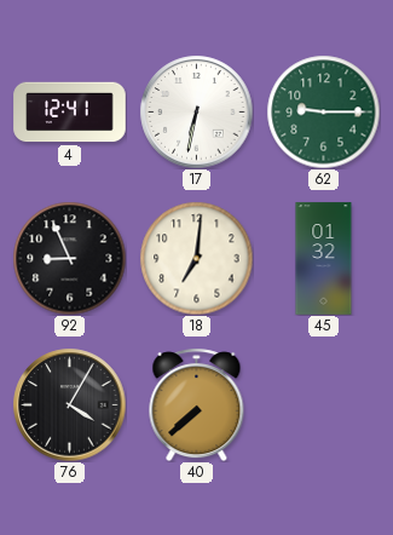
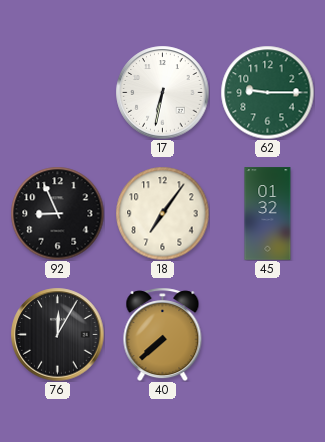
4: 12:41 -> none
18: 7:01 -> 7:06
76: 4:05 -> 12:05
